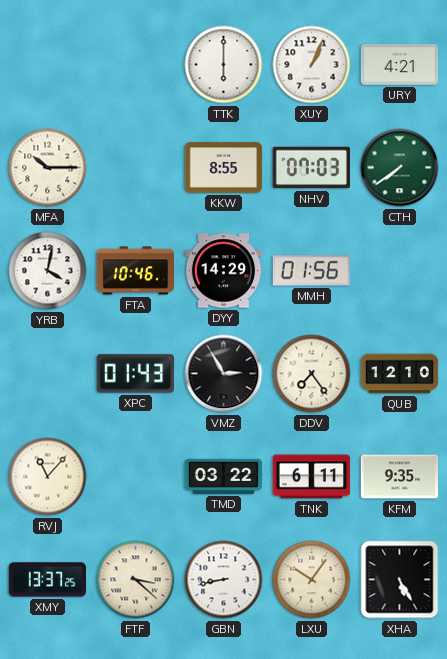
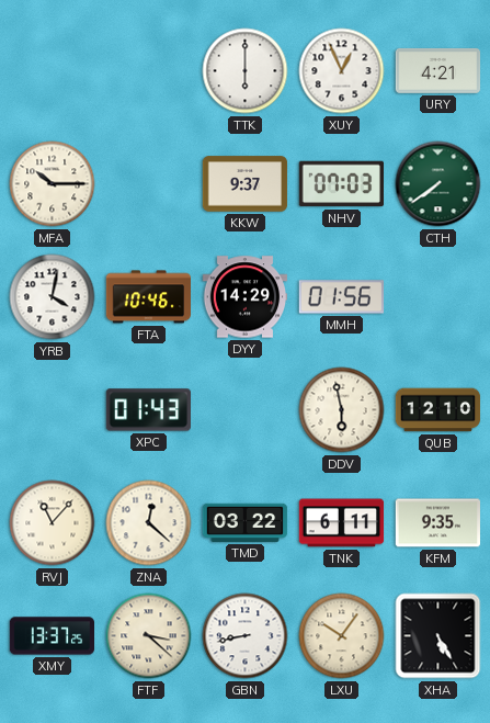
XUY: 1:04 -> 12:56
KKW: 8:55 -> 9:37
VMZ: 2:55 -> none
DDV: 7:24 -> 5:58
ZNA: none -> 12:22
